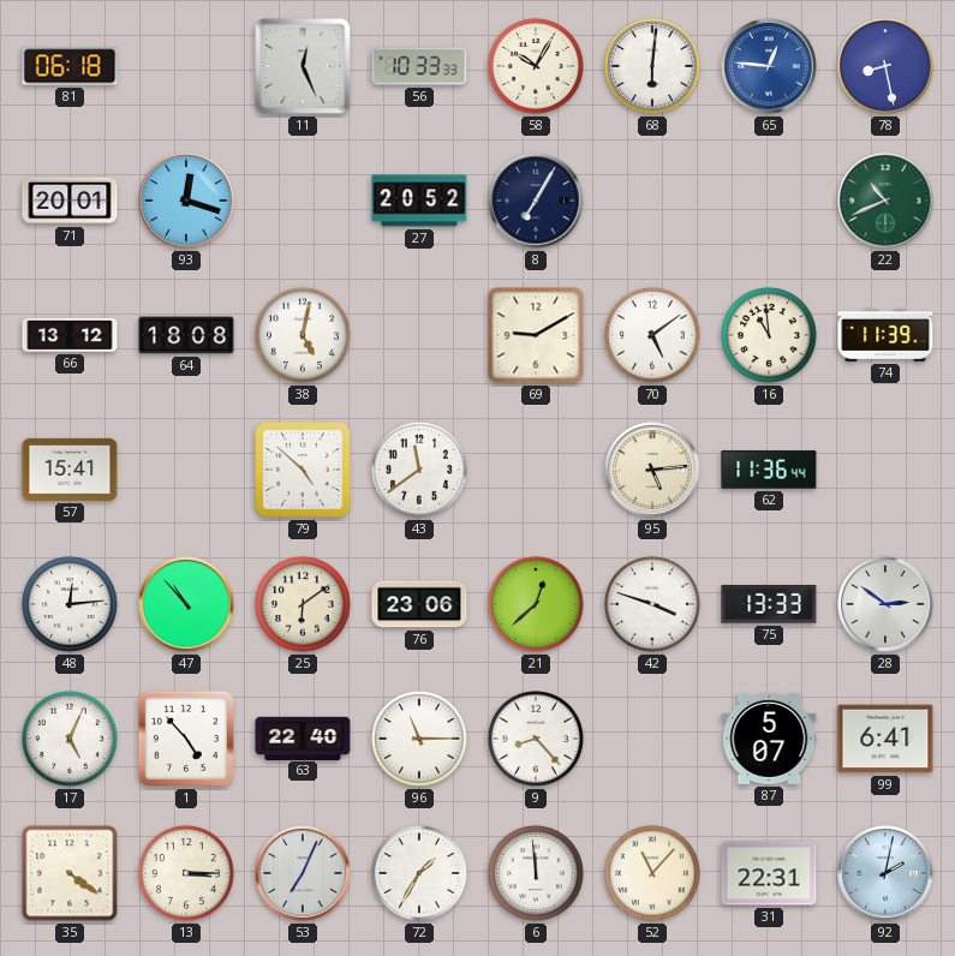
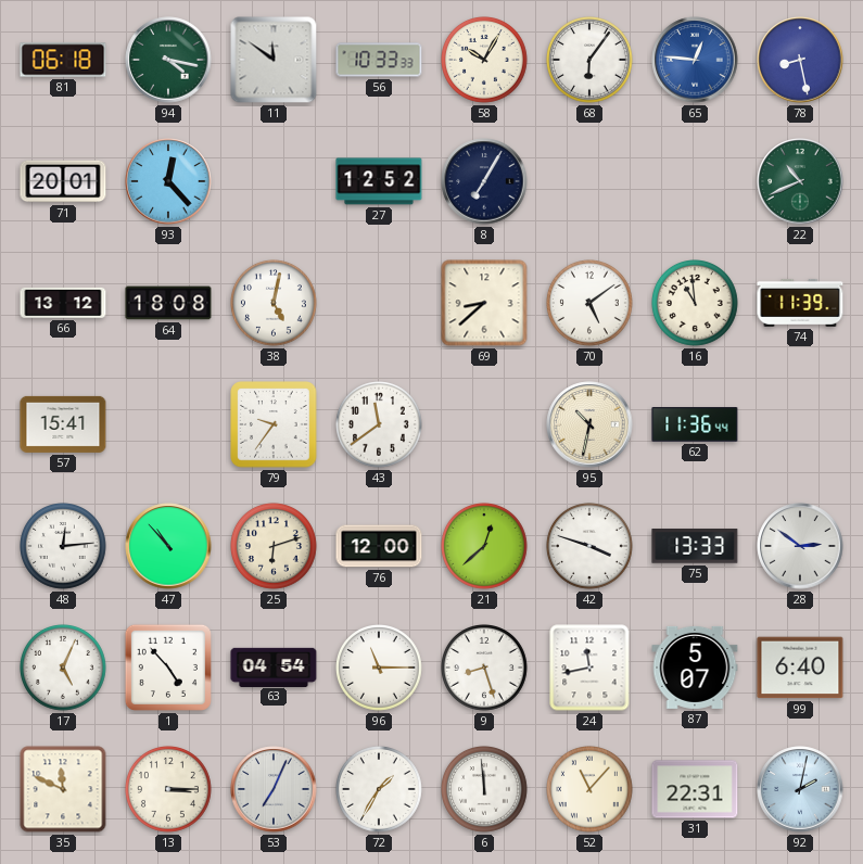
94: none -> 4:17
11: 12:26 -> 11:51
68: 6:01 -> 6:06
93: 12:18 -> 12:23
27: 20:52 -> 12:52
69: 9:10 -> 8:38
79: 4:52 -> 9:36
95: 5:14 -> 10:32
25: 6:09 -> 6:12
76: 23:06 -> 12:00
63: 22:40 -> 04:54
9: 8:23 -> 8:27
24: none -> 11:43
99: 6:41 -> 6:40
35: 4:21 -> 11:49
